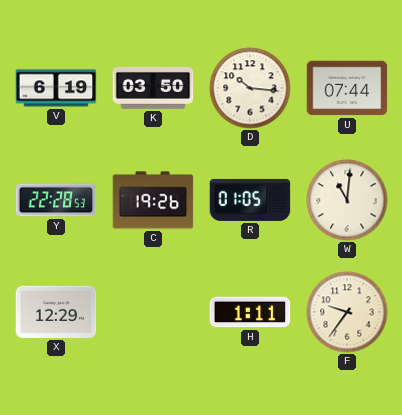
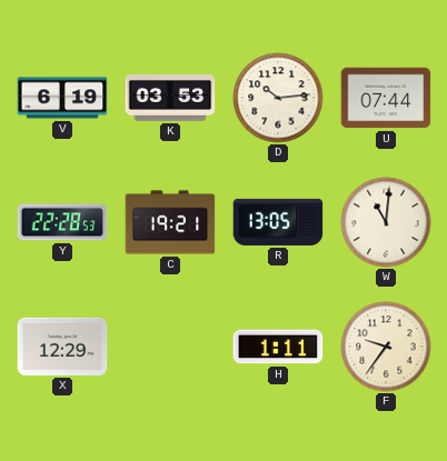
K: 03:50 -> 03:53
D: 10:16 -> 10:14
C: 19:26 -> 19:21
R: 01:05 -> 13:05
